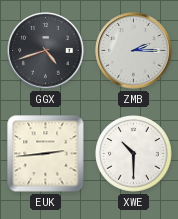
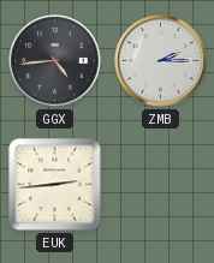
GGX: 4:42 -> 4:44
XWE: 10:30 -> none
